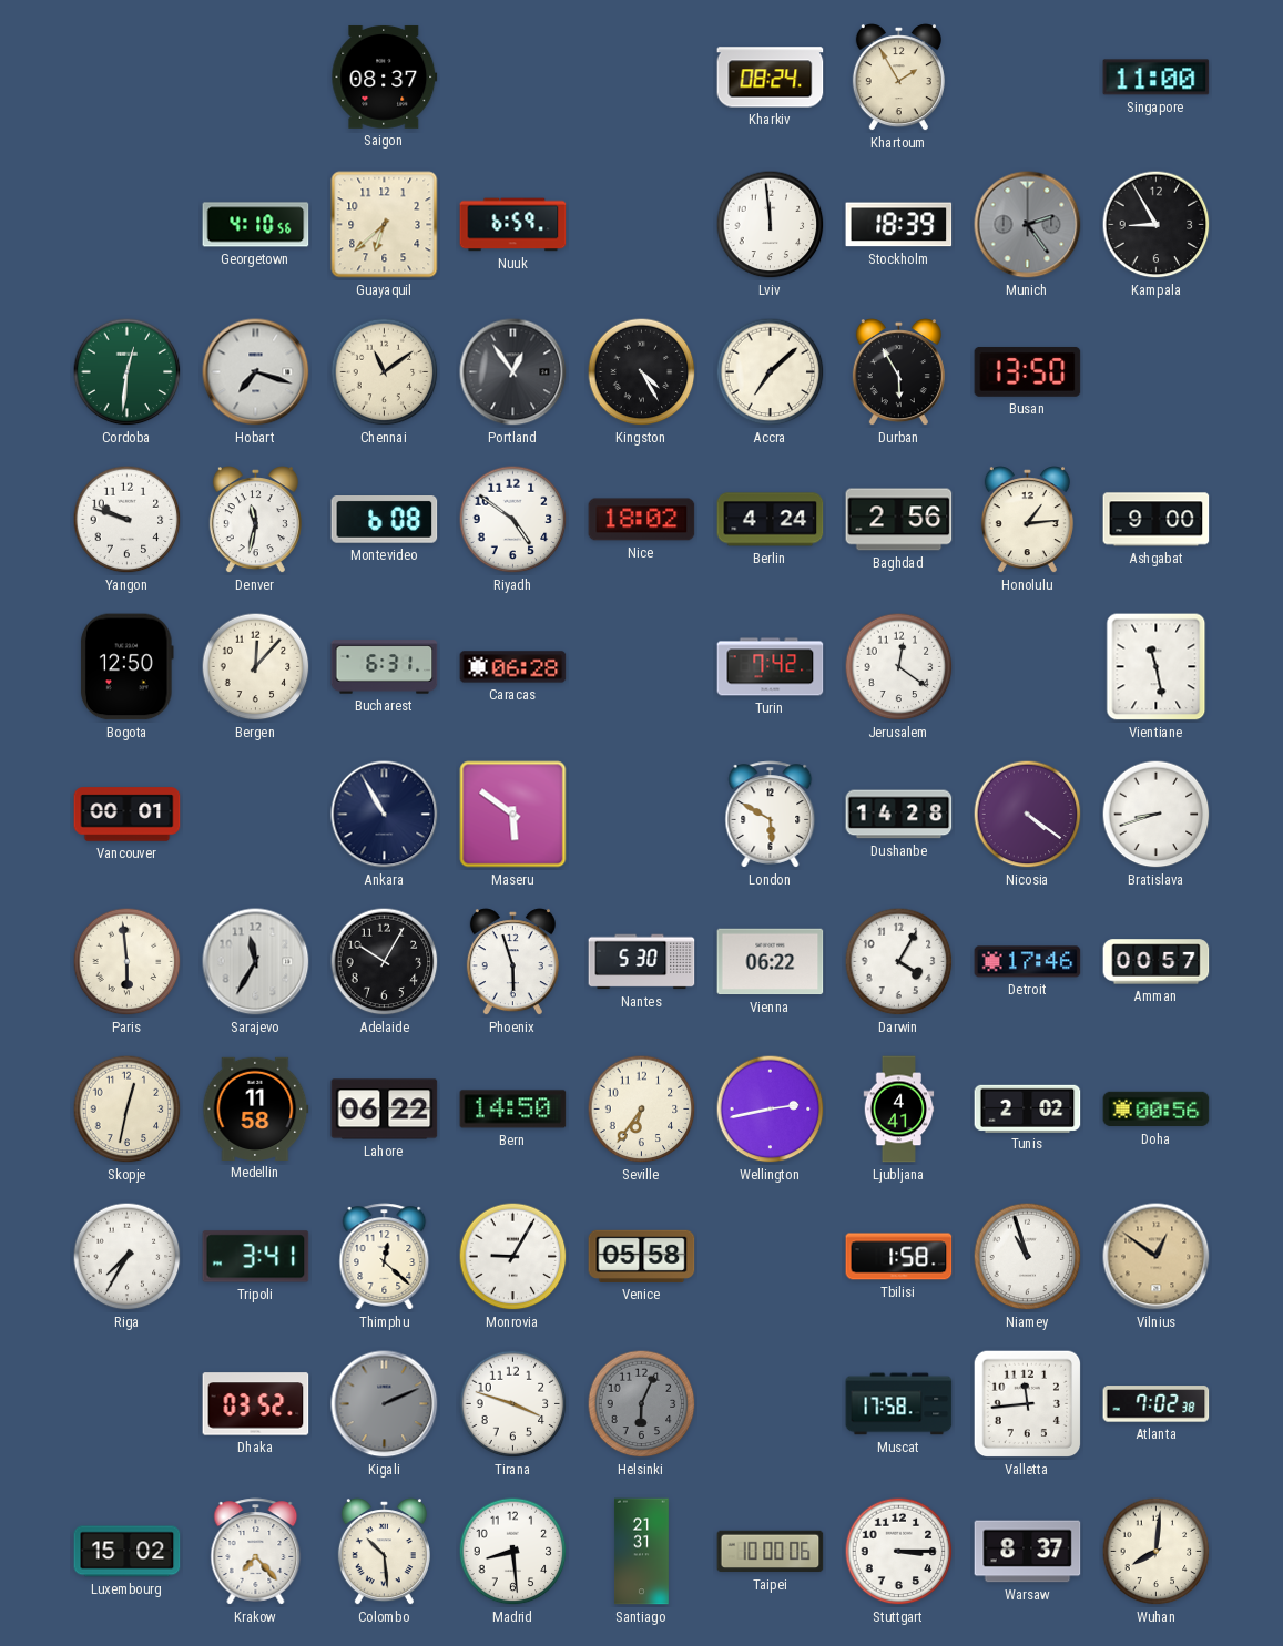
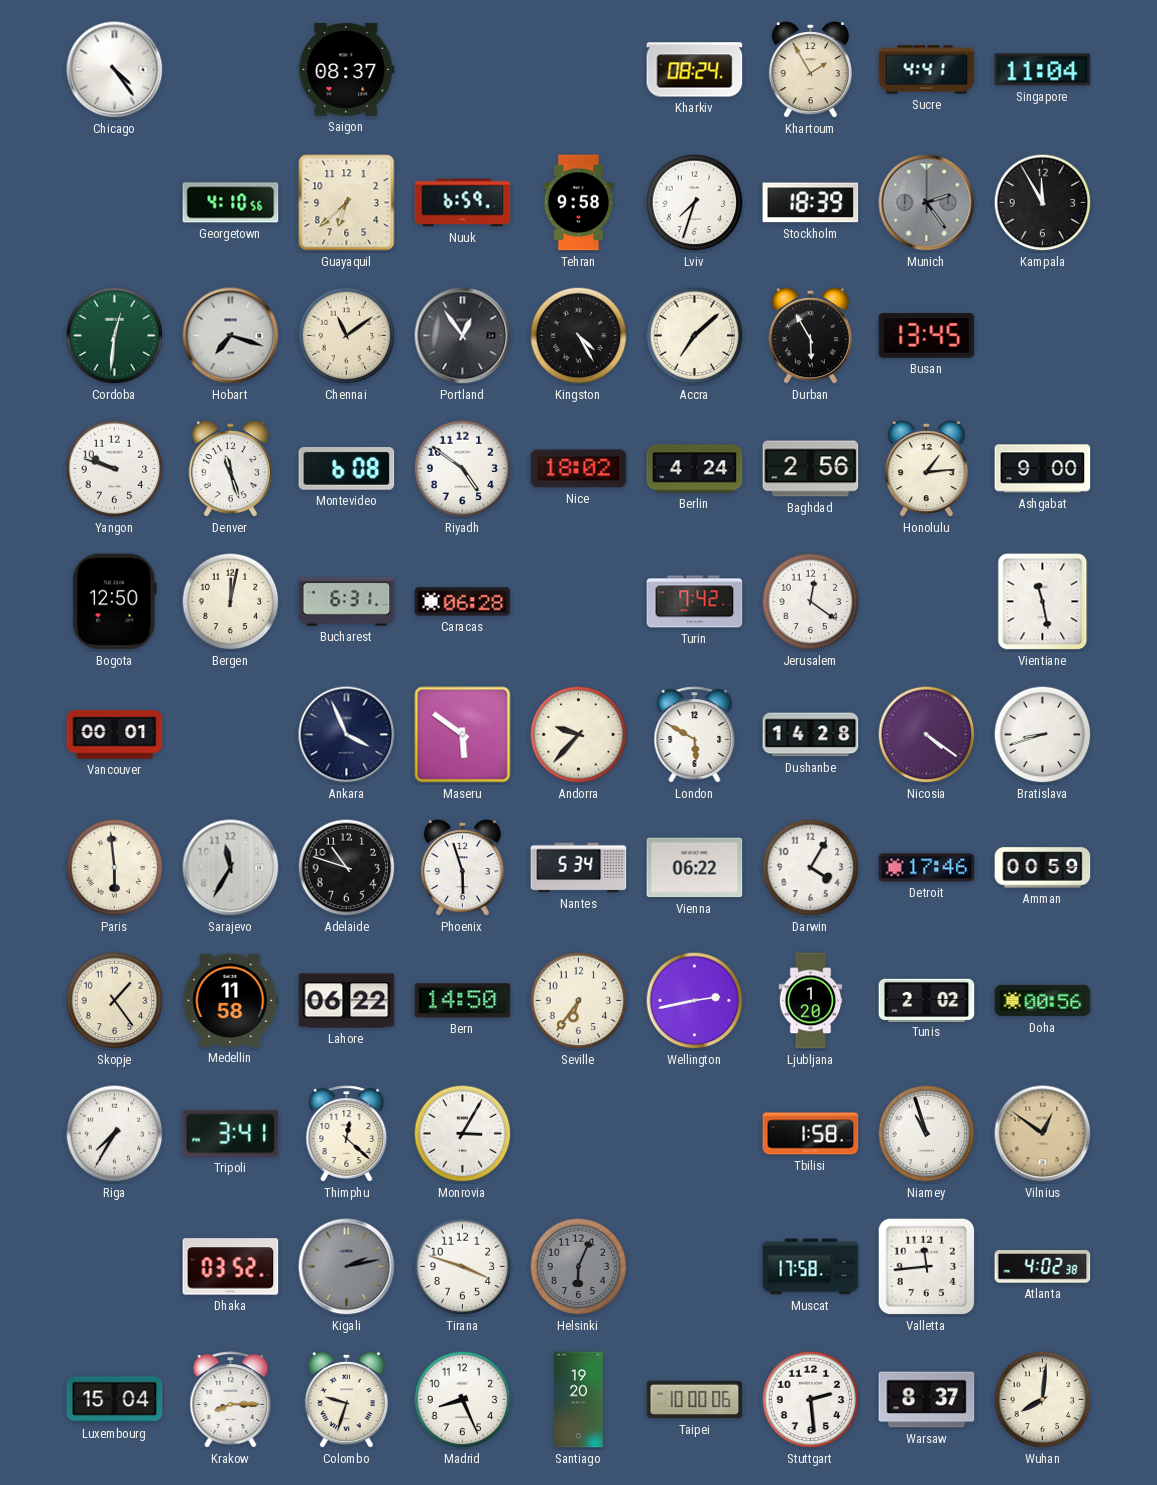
Chicago: none -> 4:24
Sucre: none -> 4:41
Singapore: 11:00 -> 11:04
Tehran: none -> 9:58
Lviv: 11:59 -> 7:33
Kampala: 8:55 -> 11:55
Busan: 13:50 -> 13:45
Denver: 11:32 -> 11:27
Bergen: 12:07 -> 12:02
Ankara: 10:55 -> 3:56
Andorra: none -> 9:37
Adelaide: 10:05 -> 10:48
Nantes: 5:30 -> 5:34
Amman: 00:57 -> 00:59
Skopje: 12:32 -> 1:24
Ljubljana: 4:41 -> 1:20
Monrovia: 9:05 -> 3:05
Venice: 05:58 -> none
Kigali: 2:11 -> 2:13
Atlanta: 7:02 -> 4:02
Luxembourg: 15:02 -> 15:04
Krakow: 7:23 -> 8:15
Colombo: 10:29 -> 9:33
Madrid: 8:29 -> 8:26
Santiago: 21:31 -> 19:20
Stuttgart: 3:15 -> 2:29
